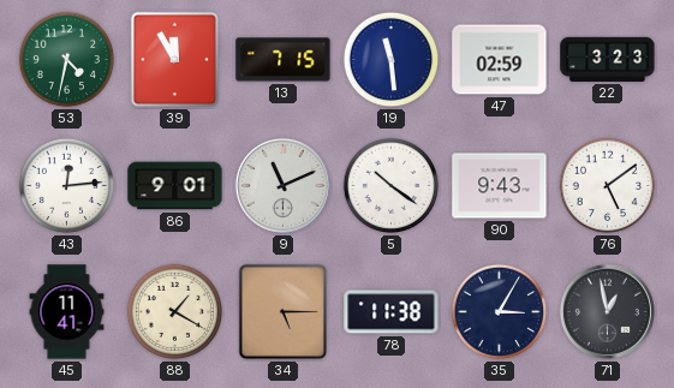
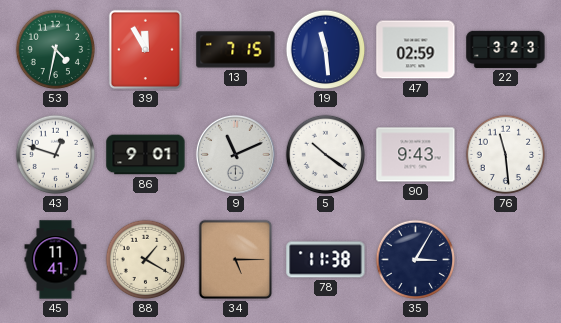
43: 12:14 -> 12:48
76: 5:09 -> 11:29
71: 12:58 -> none
